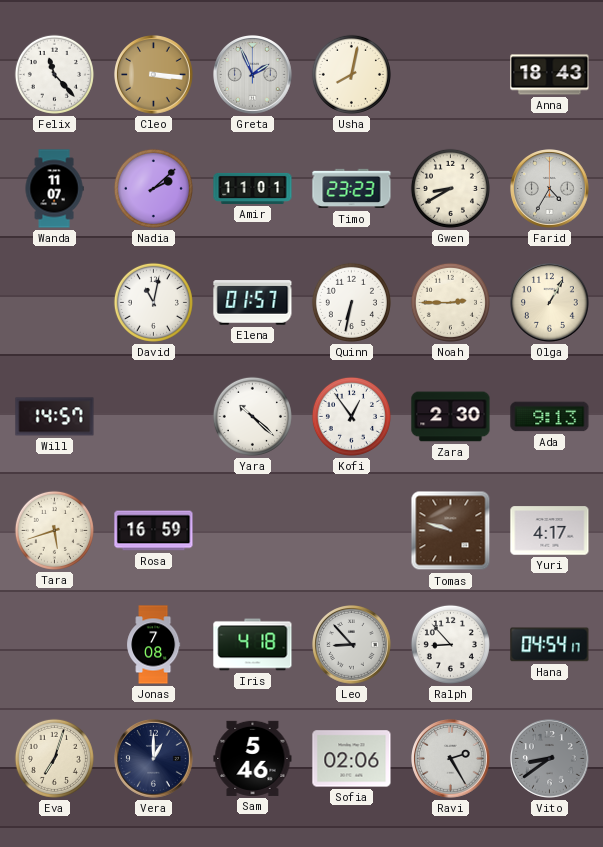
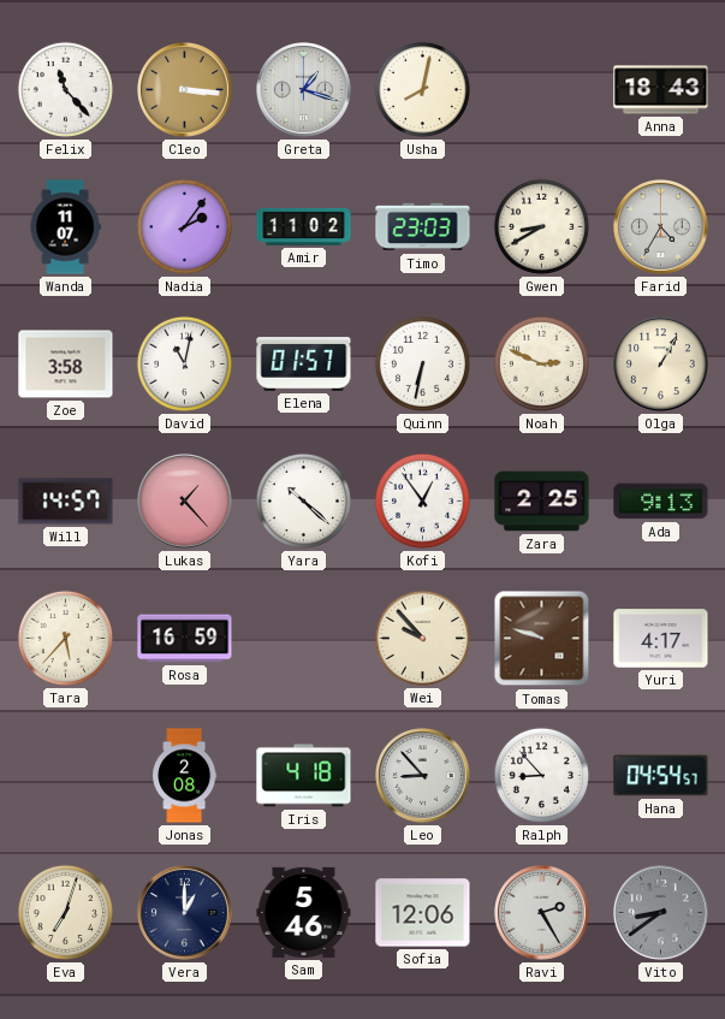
Greta: 1:56 -> 1:18
Nadia: 2:08 -> 2:06
Amir: 11:01 -> 11:02
Timo: 23:23 -> 23:03
Zoe: none -> 3:58
Noah: 2:45 -> 2:49
Lukas: none -> 1:23
Zara: 2:30 -> 2:25
Tara: 5:42 -> 5:37
Wei: none -> 9:53
Jonas: 7:08 -> 2:08
Hana: 04:54:17 -> 04:54:57
Sofia: 02:06 -> 12:06
